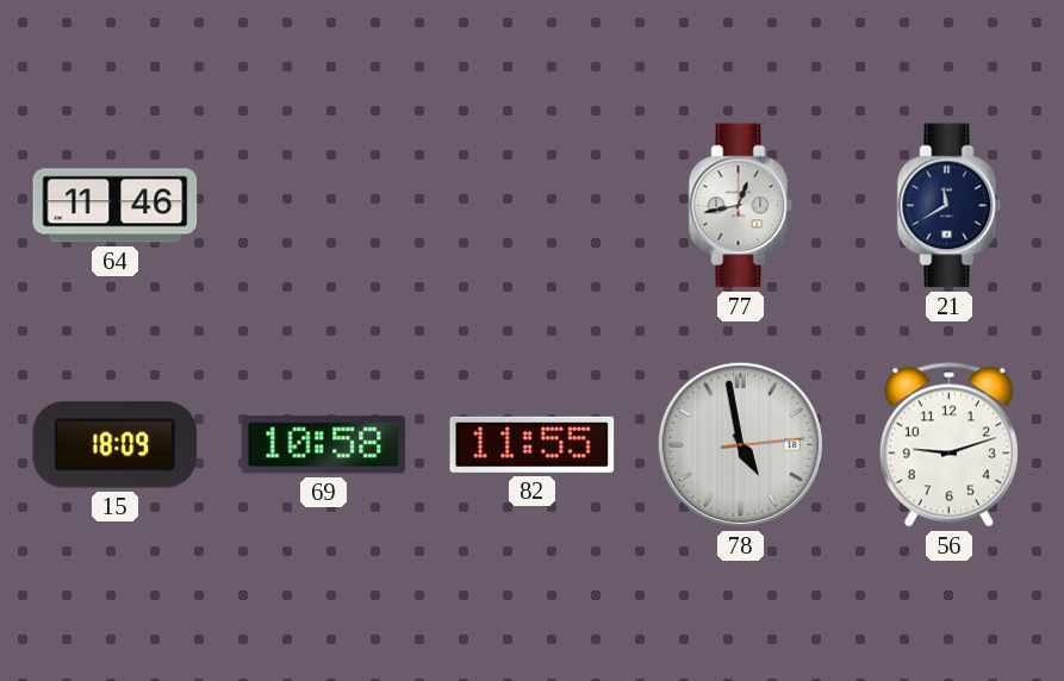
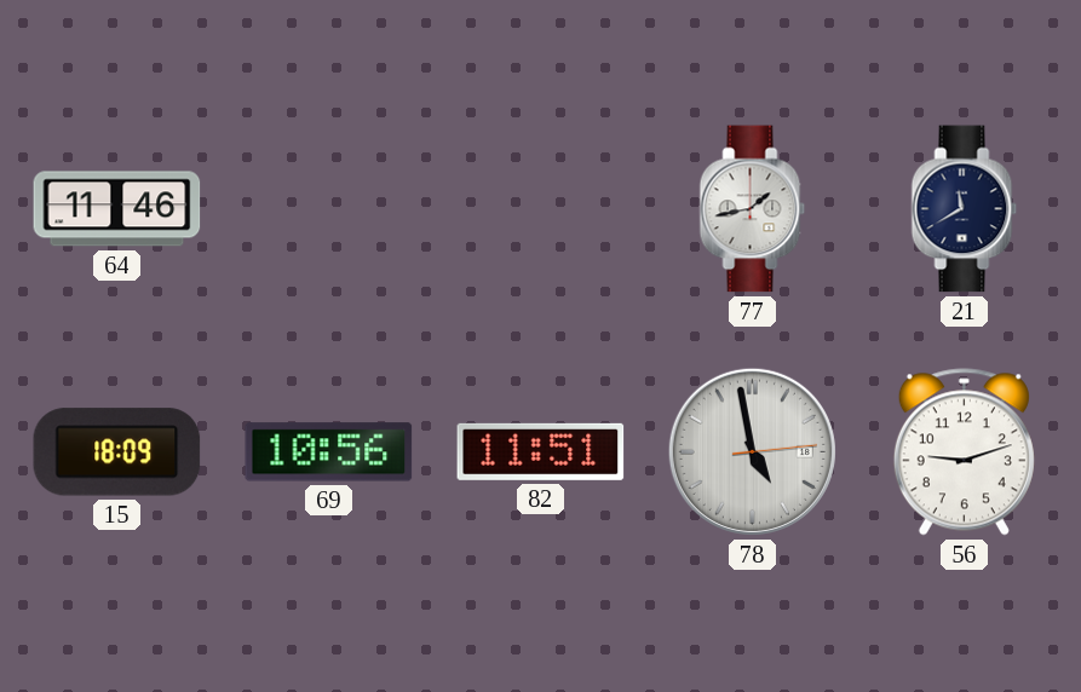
77: 12:43 -> 1:43
69: 10:58 -> 10:56
82: 11:55 -> 11:51
